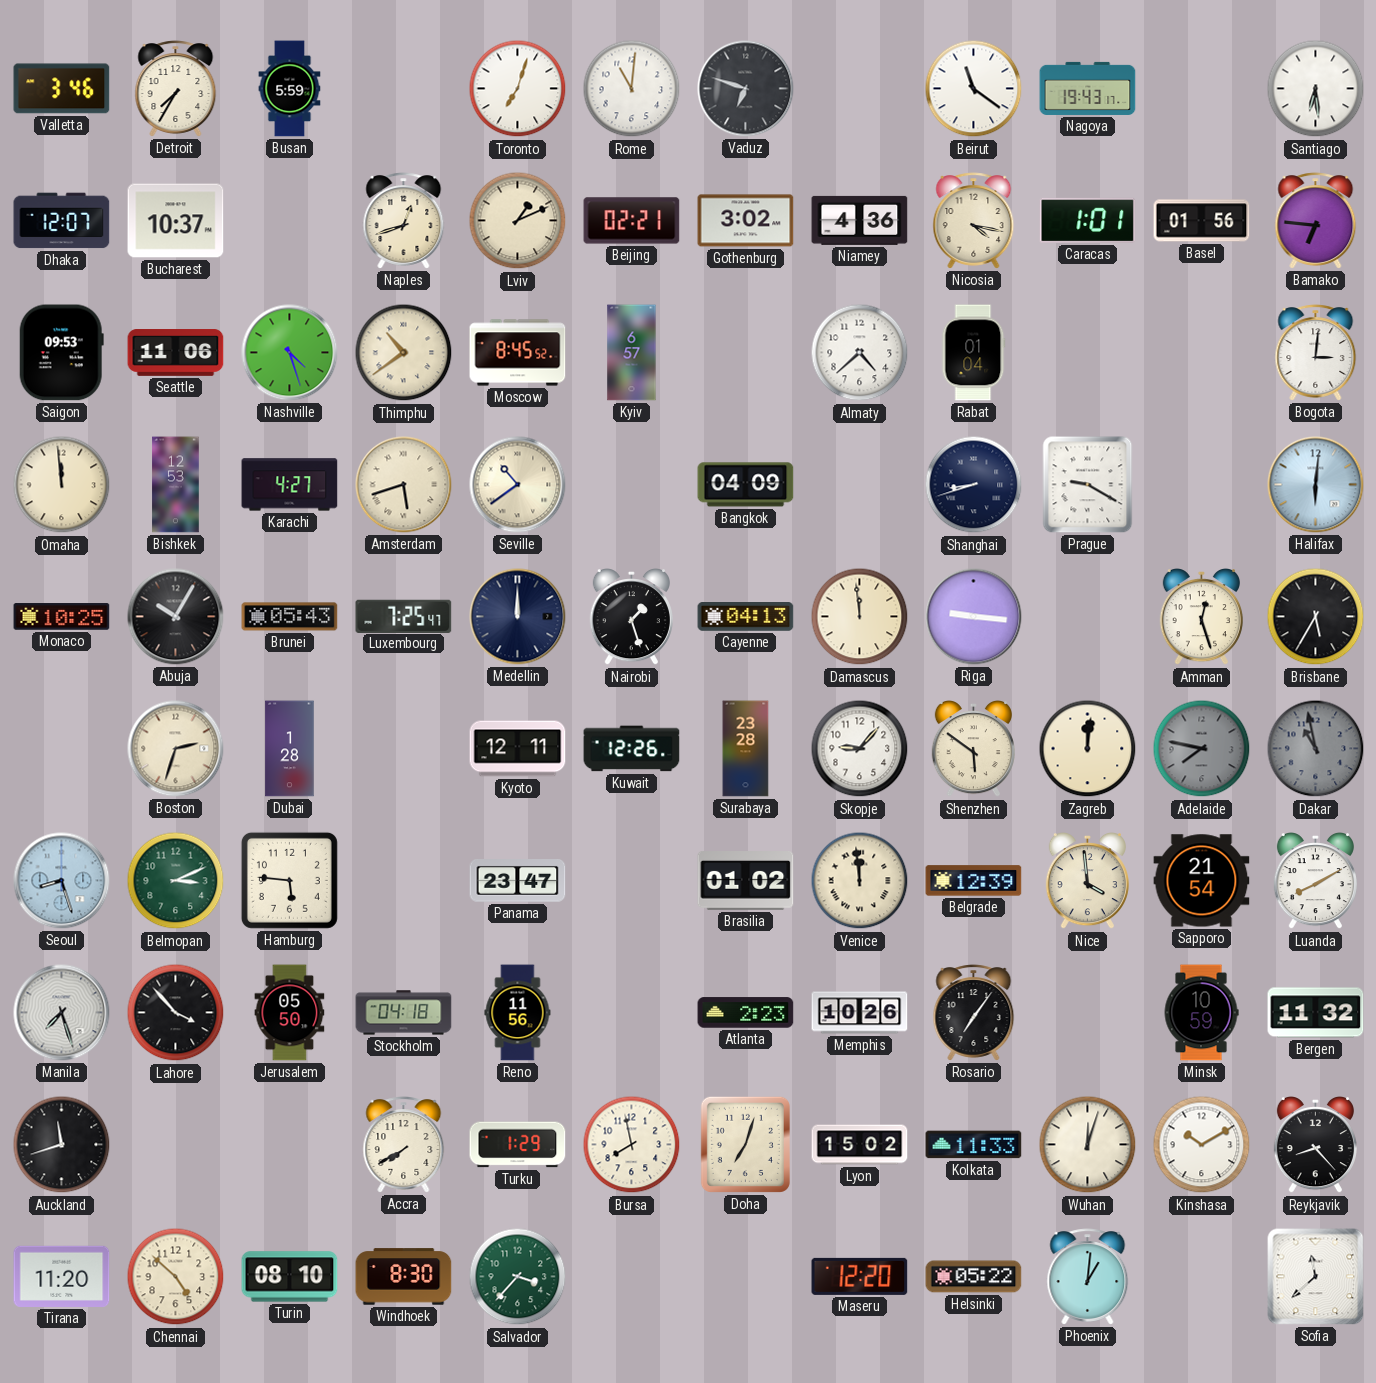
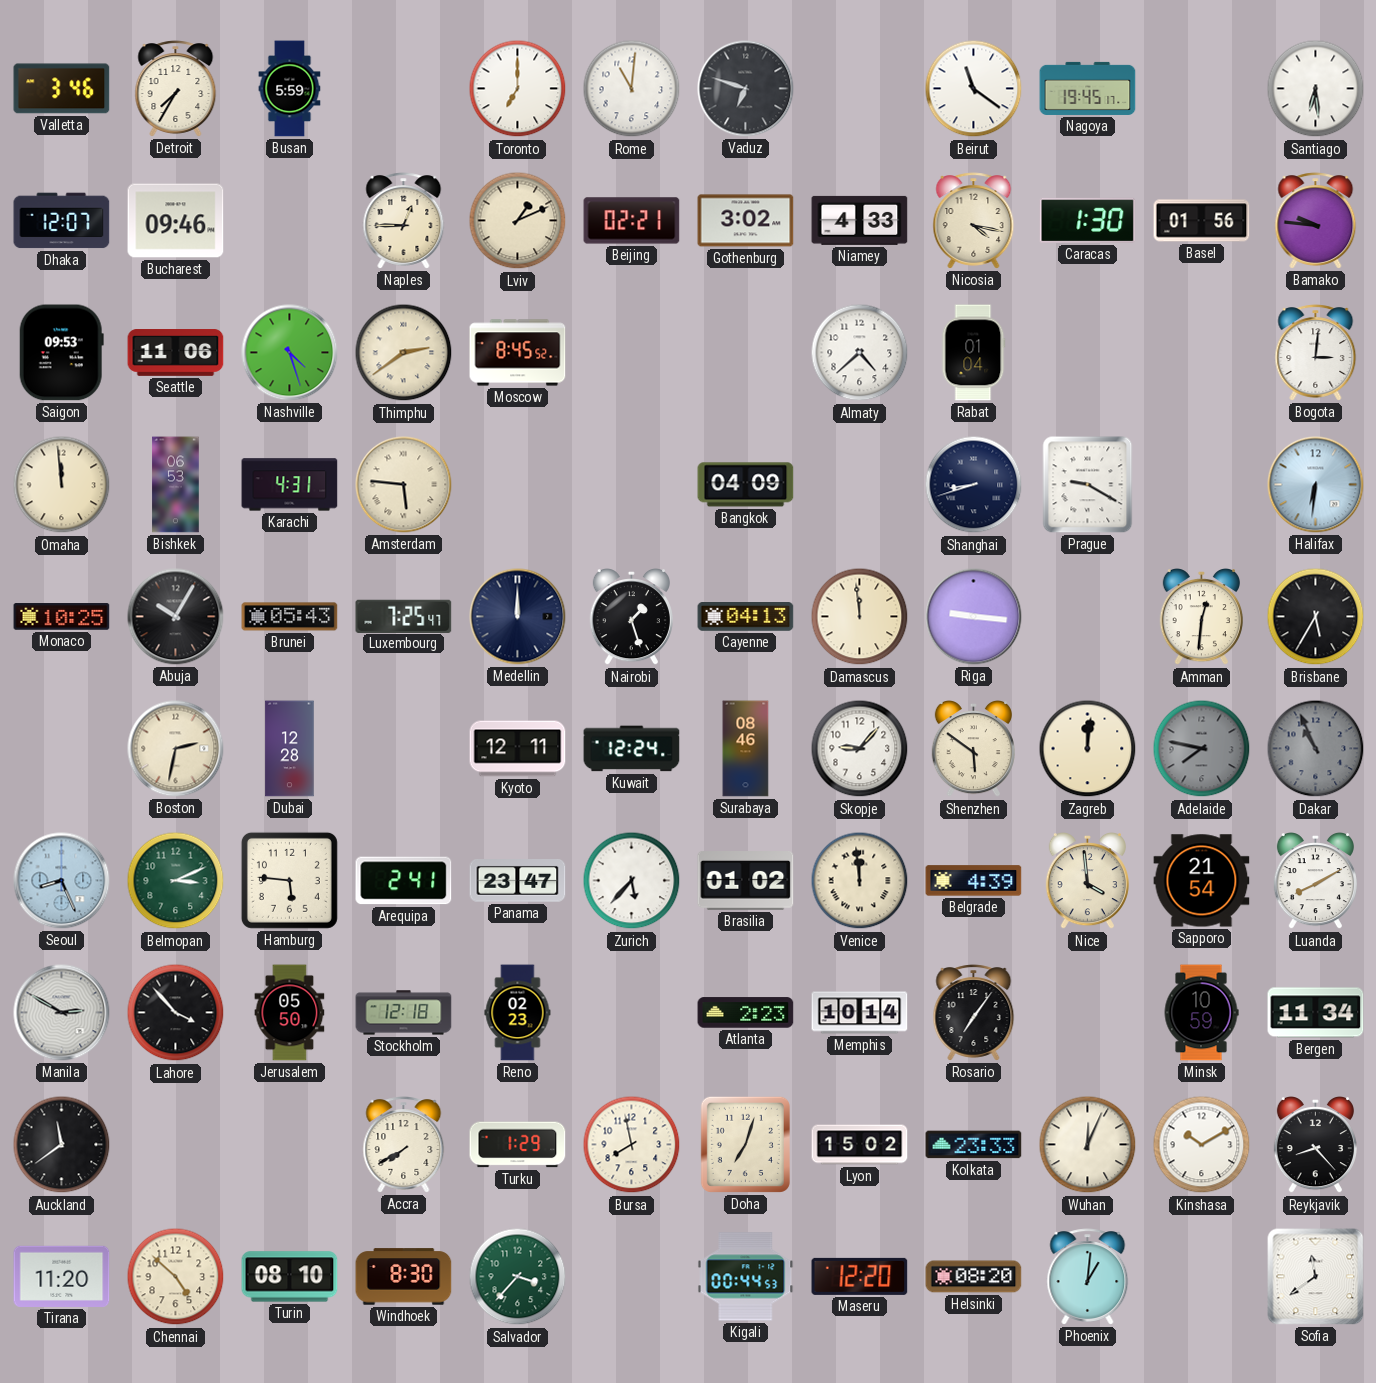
Toronto: 7:03 -> 7:00
Nagoya: 19:43 -> 19:45
Bucharest: 10:37 -> 09:46
Naples: 12:42 -> 12:45
Niamey: 4:36 -> 4:33
Caracas: 1:01 -> 1:30
Bamako: 6:46 -> 9:46
Thimphu: 10:39 -> 2:39
Kyiv: 6:57 -> none
Bishkek: 12:53 -> 06:53
Karachi: 4:27 -> 4:31
Amsterdam: 5:42 -> 5:46
Seville: 10:39 -> none
Halifax: 6:01 -> 6:31
Amman: 12:27 -> 12:31
Boston: 2:33 -> 2:32
Dubai: 1:28 -> 12:28
Kuwait: 12:26 -> 12:24
Surabaya: 23:28 -> 08:46
Dakar: 10:58 -> 10:56
Seoul: 8:27 -> 8:26
Arequipa: none -> 2:41
Zurich: none -> 5:37
Belgrade: 12:39 -> 4:39
Manila: 7:27 -> 2:50
Stockholm: 04:18 -> 12:18
Reno: 11:56 -> 02:23
Memphis: 10:26 -> 10:14
Bergen: 11:32 -> 11:34
Auckland: 11:42 -> 11:39
Kolkata: 11:33 -> 23:33
Wuhan: 12:03 -> 12:04
Kigali: none -> 00:44
Helsinki: 05:22 -> 08:20
Sofia: 11:38 -> 11:39
